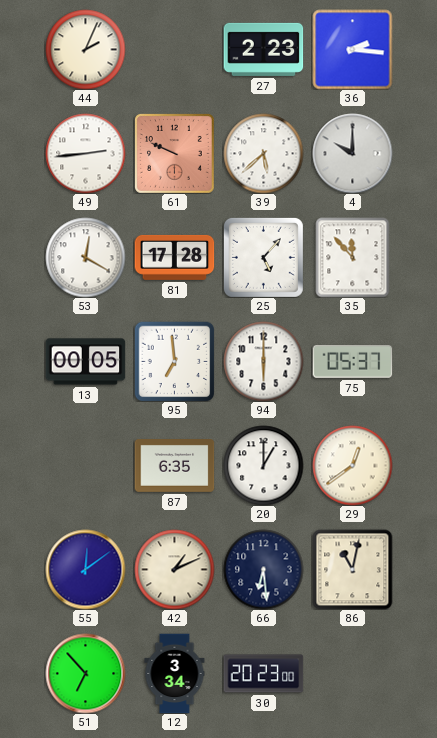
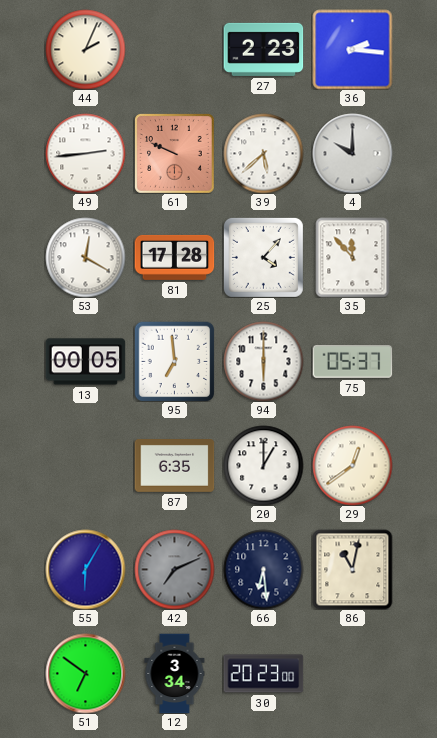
25: 5:07 -> 4:07
55: 12:09 -> 6:05
42: 1:11 -> 7:11
42 dial: cream -> grey
51: 6:53 -> 6:51
